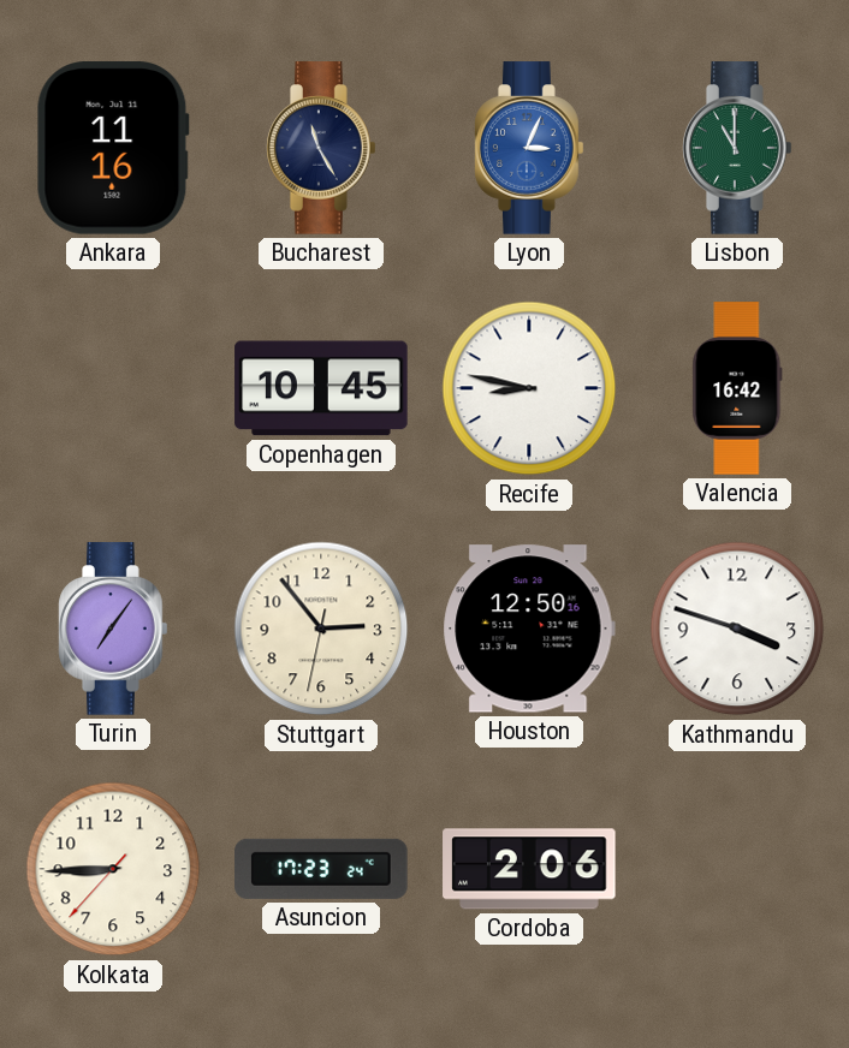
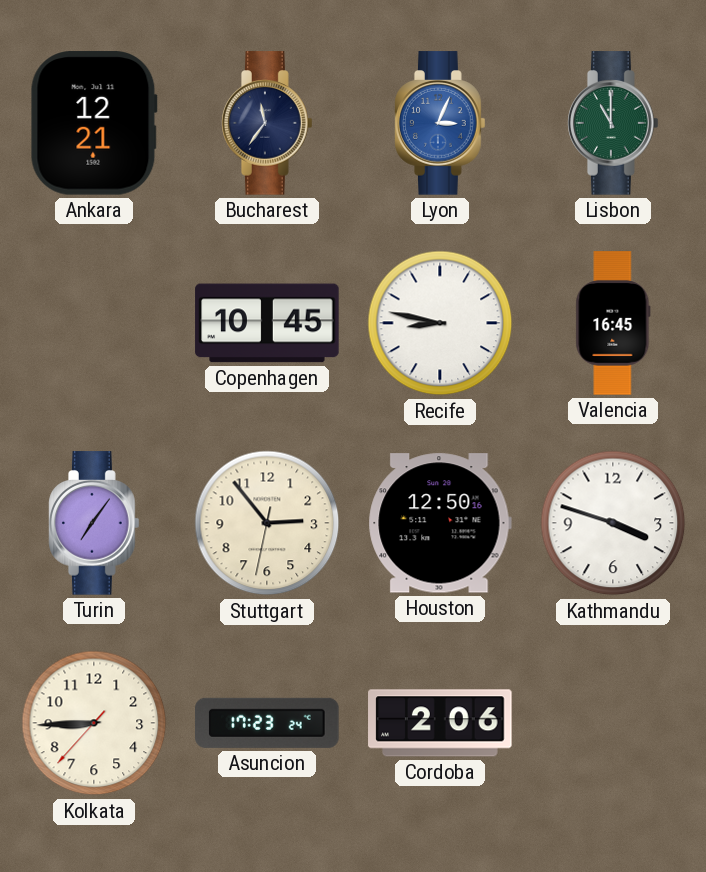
Ankara: 11:16 -> 12:21
Bucharest: 11:25 -> 11:36
Valencia: 16:42 -> 16:45
